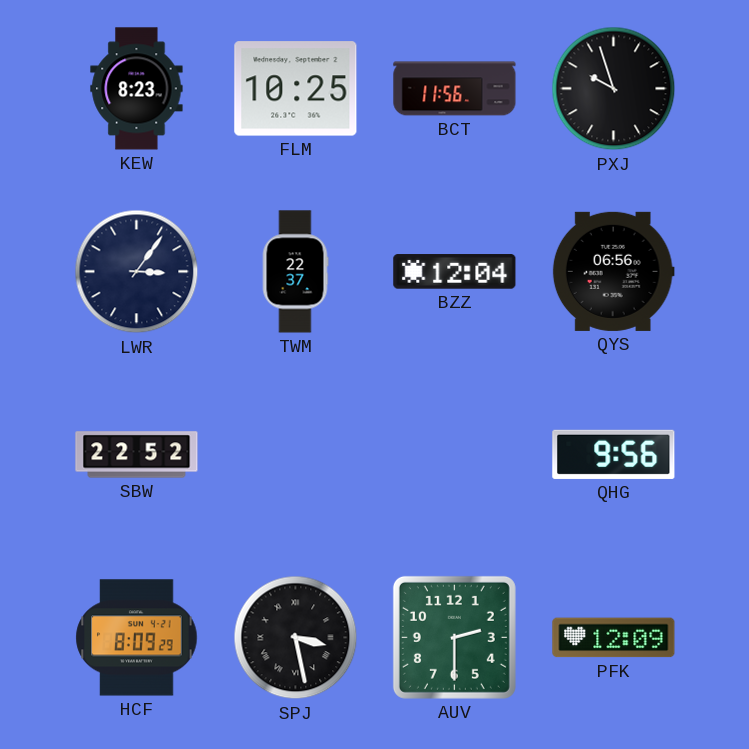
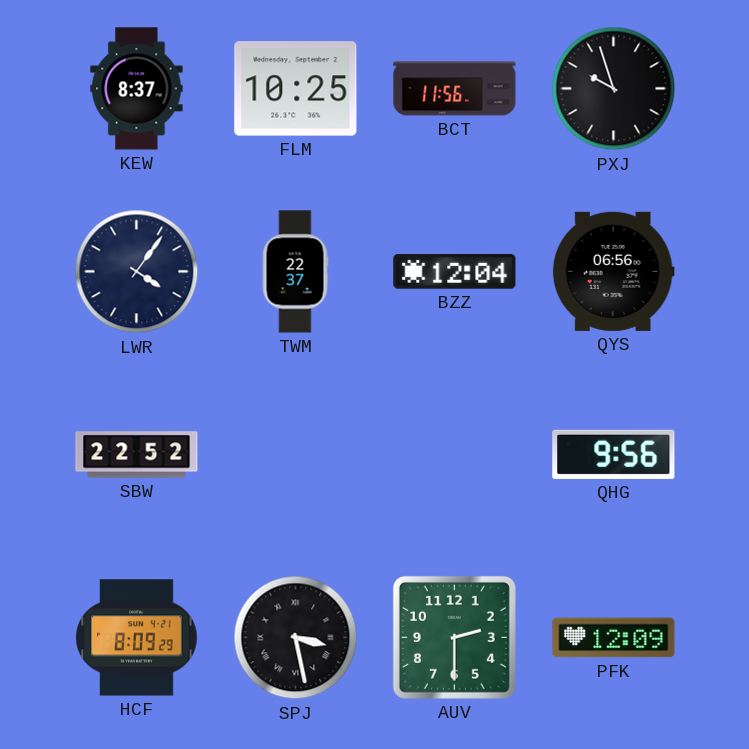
KEW: 8:23 -> 8:37
LWR: 3:06 -> 4:06
